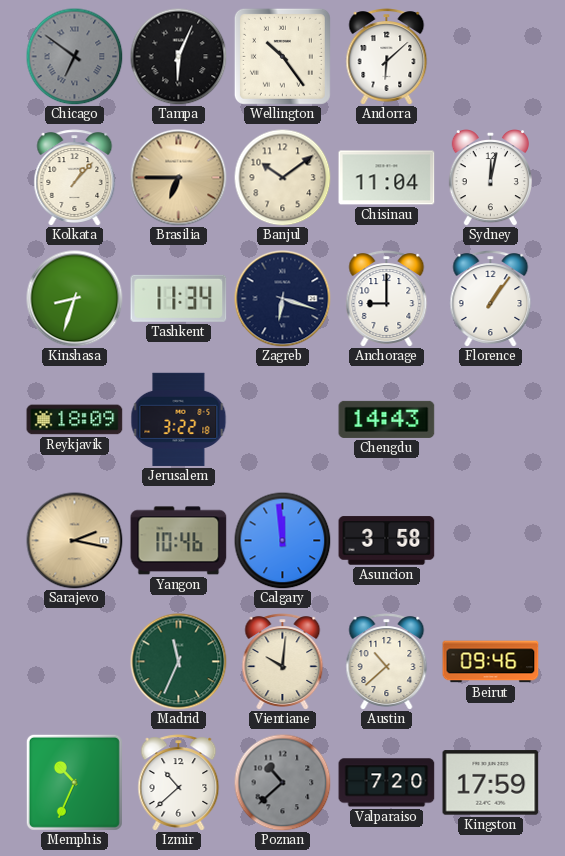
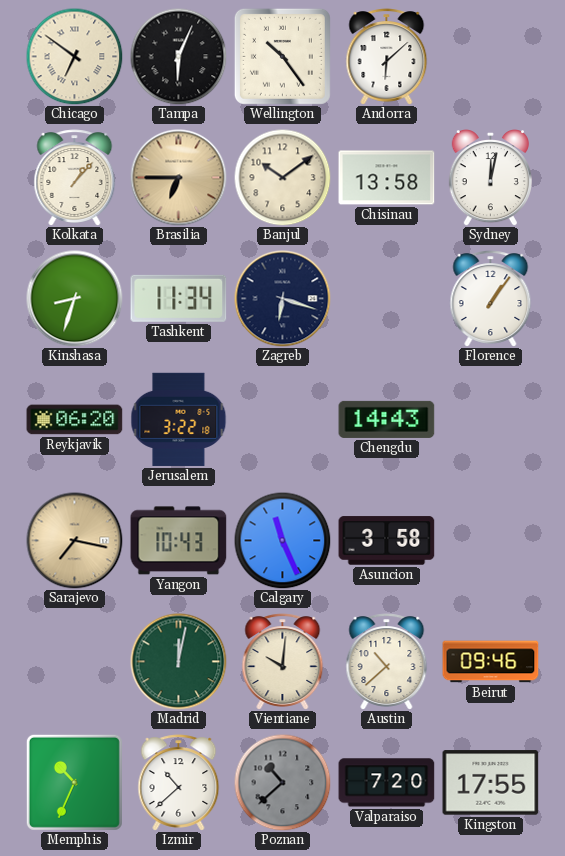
Chicago dial: grey -> cream
Chisinau: 11:04 -> 13:58
Anchorage: 9:00 -> none
Reykjavik: 18:09 -> 06:20
Sarajevo: 2:17 -> 7:17
Yangon: 10:46 -> 10:43
Calgary: 11:59 -> 11:26
Madrid: 11:34 -> 12:02
Kingston: 17:59 -> 17:55
